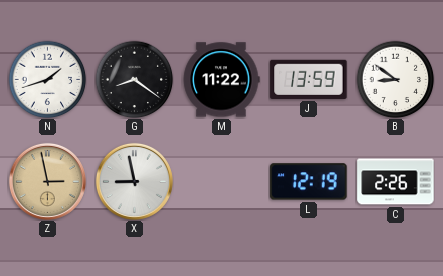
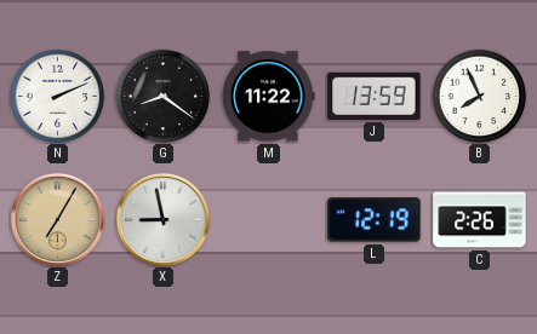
N: 1:42 -> 2:11
B: 8:51 -> 7:56
Z: 2:58 -> 7:05
